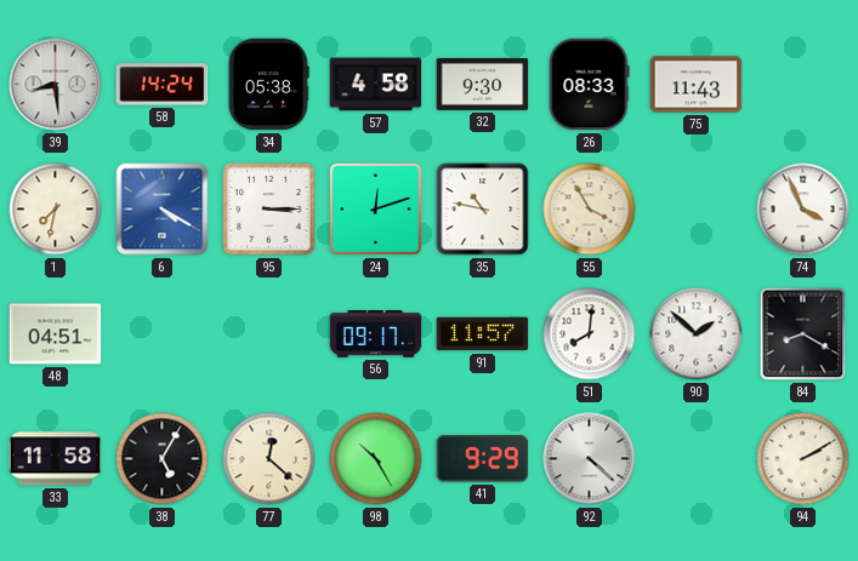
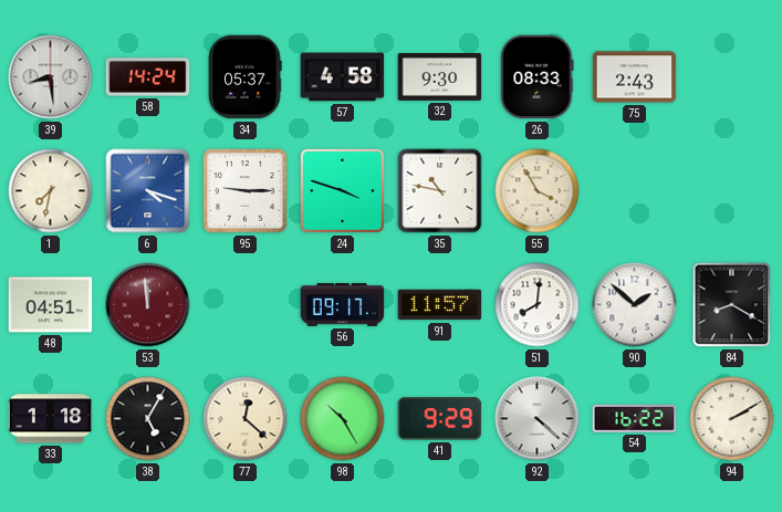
34: 05:38 -> 05:37
75: 11:43 -> 2:43
6: 4:20 -> 4:18
95: 3:15 -> 9:15
24: 12:12 -> 3:48
74: 3:56 -> none
53: none -> 11:59
33: 11:58 -> 1:18
54: none -> 16:22
